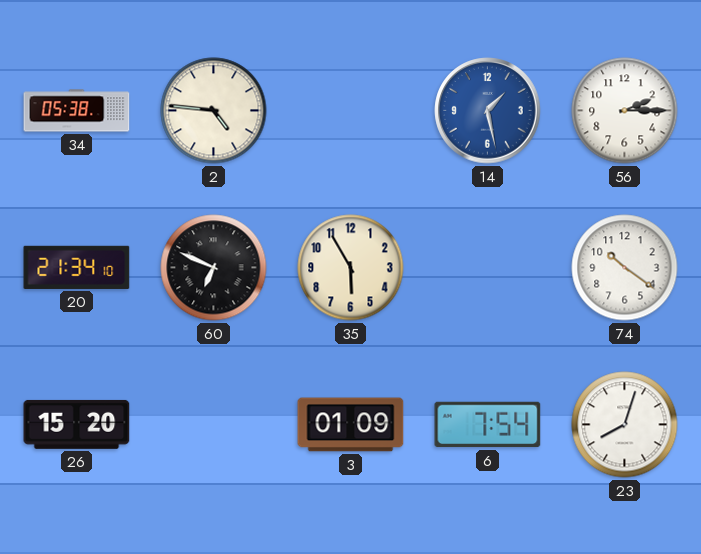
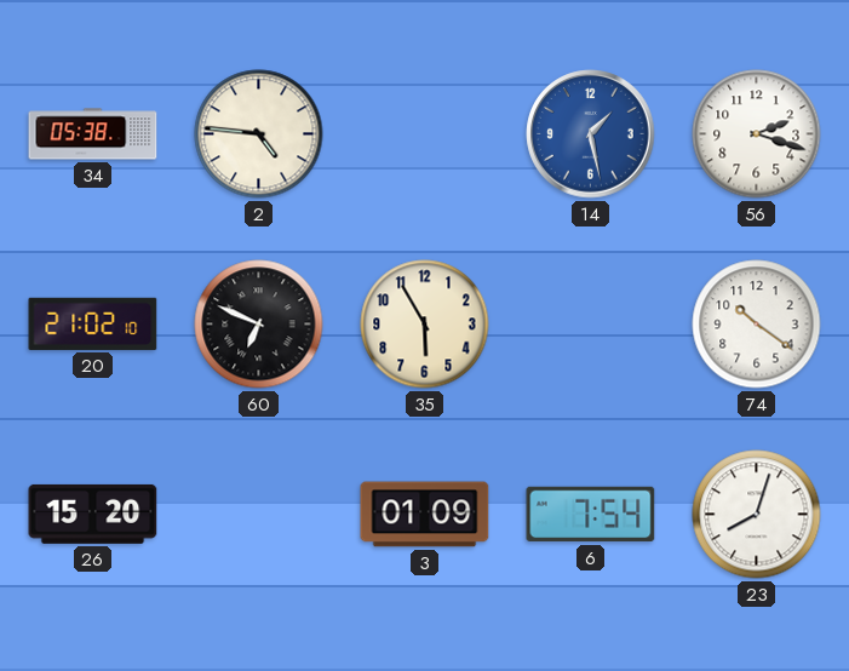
56: 2:15 -> 2:18
20: 21:34 -> 21:02
